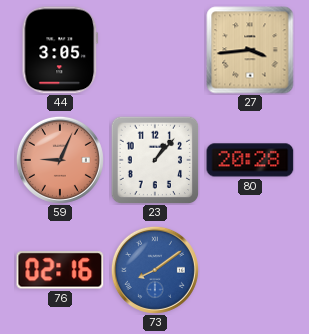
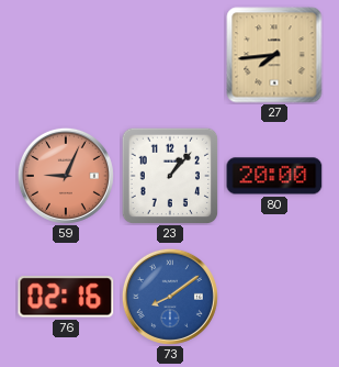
44: 3:05 -> none
27: 3:44 -> 7:44
80: 20:28 -> 20:00
